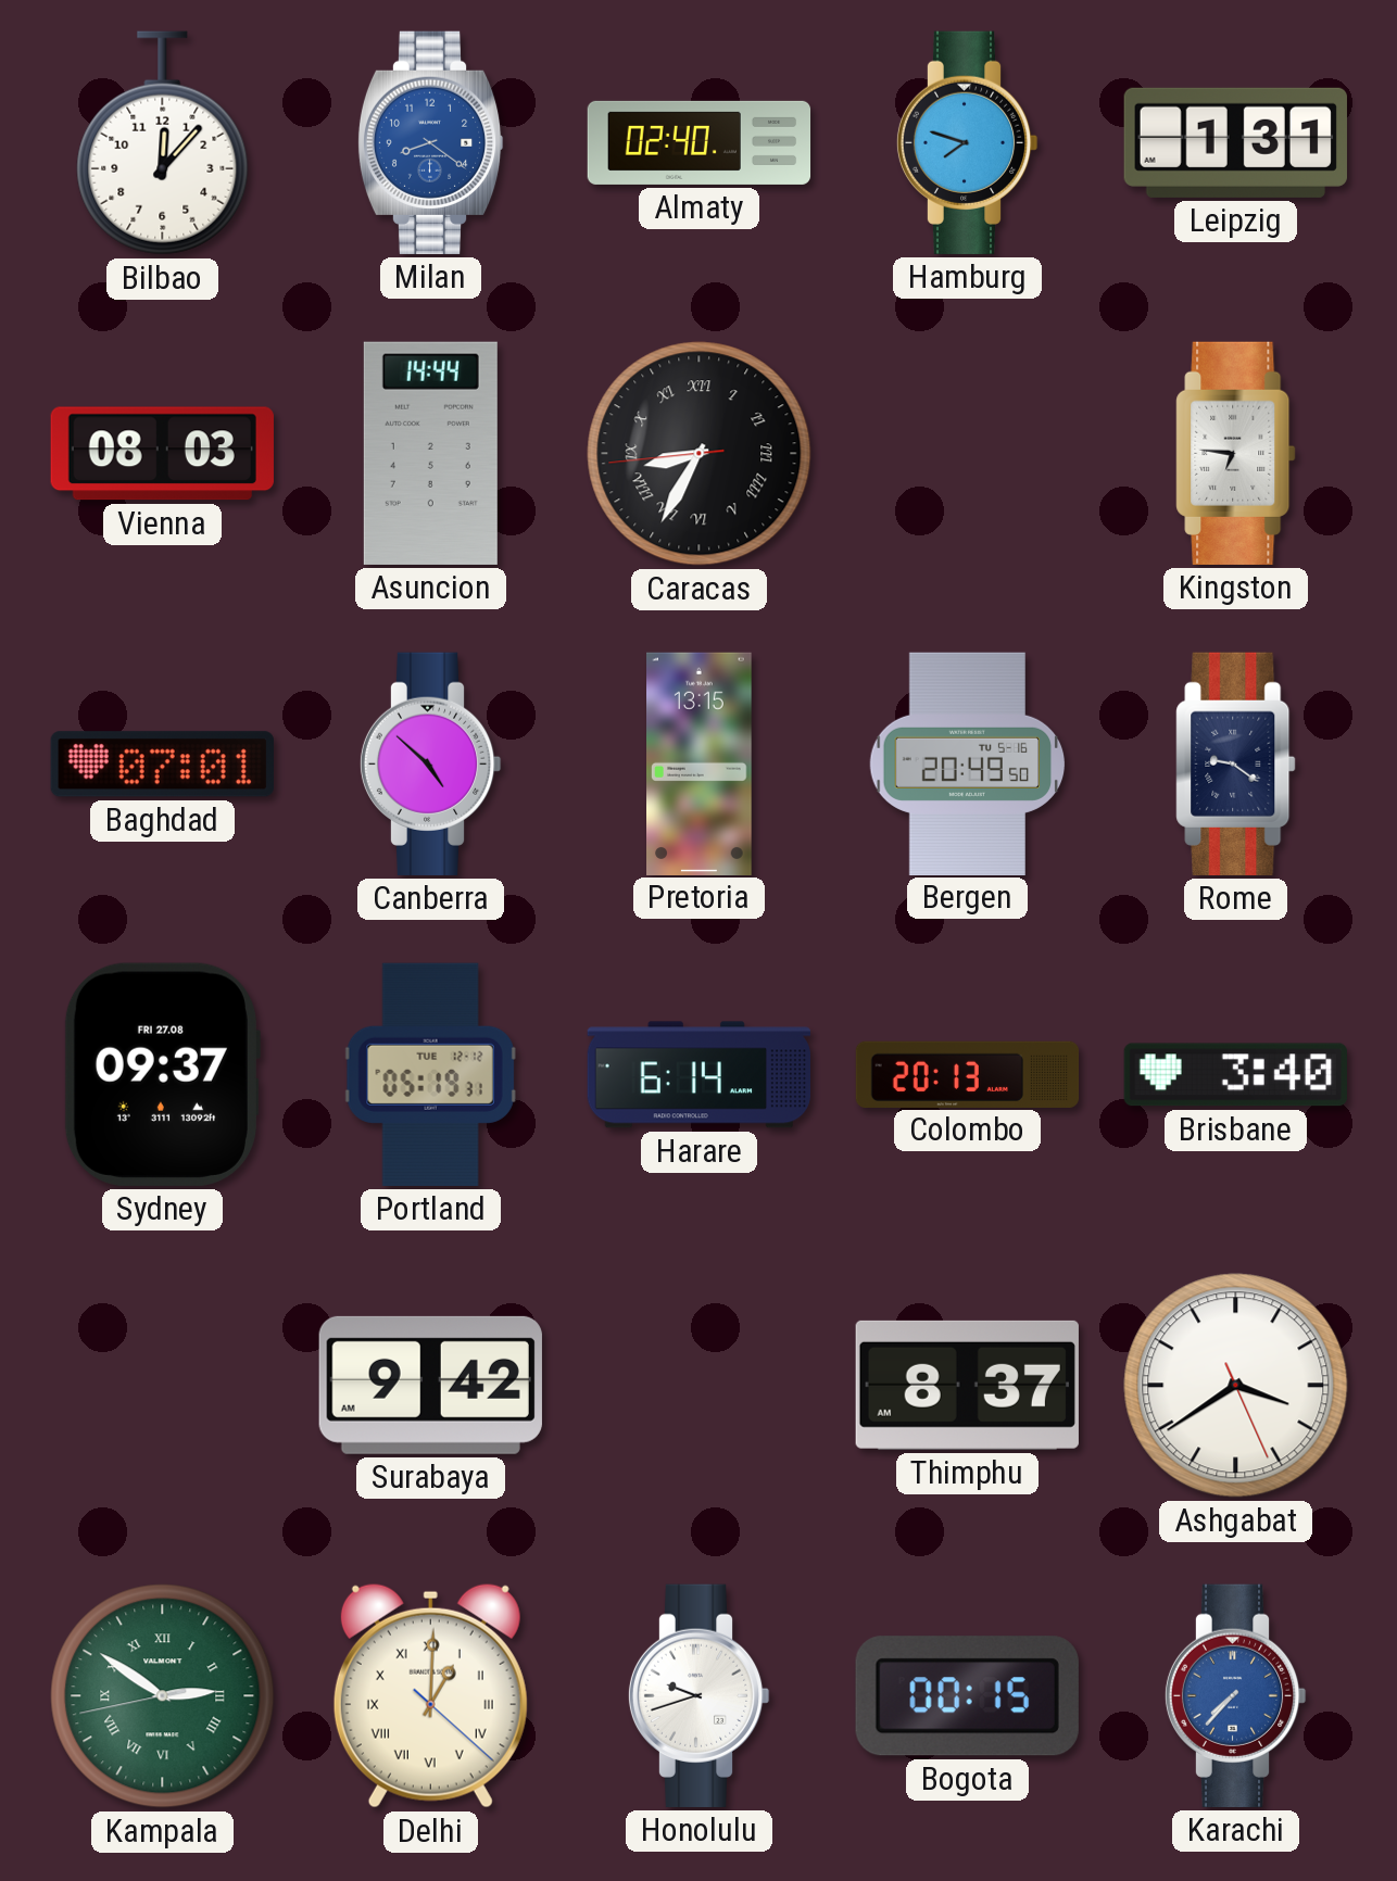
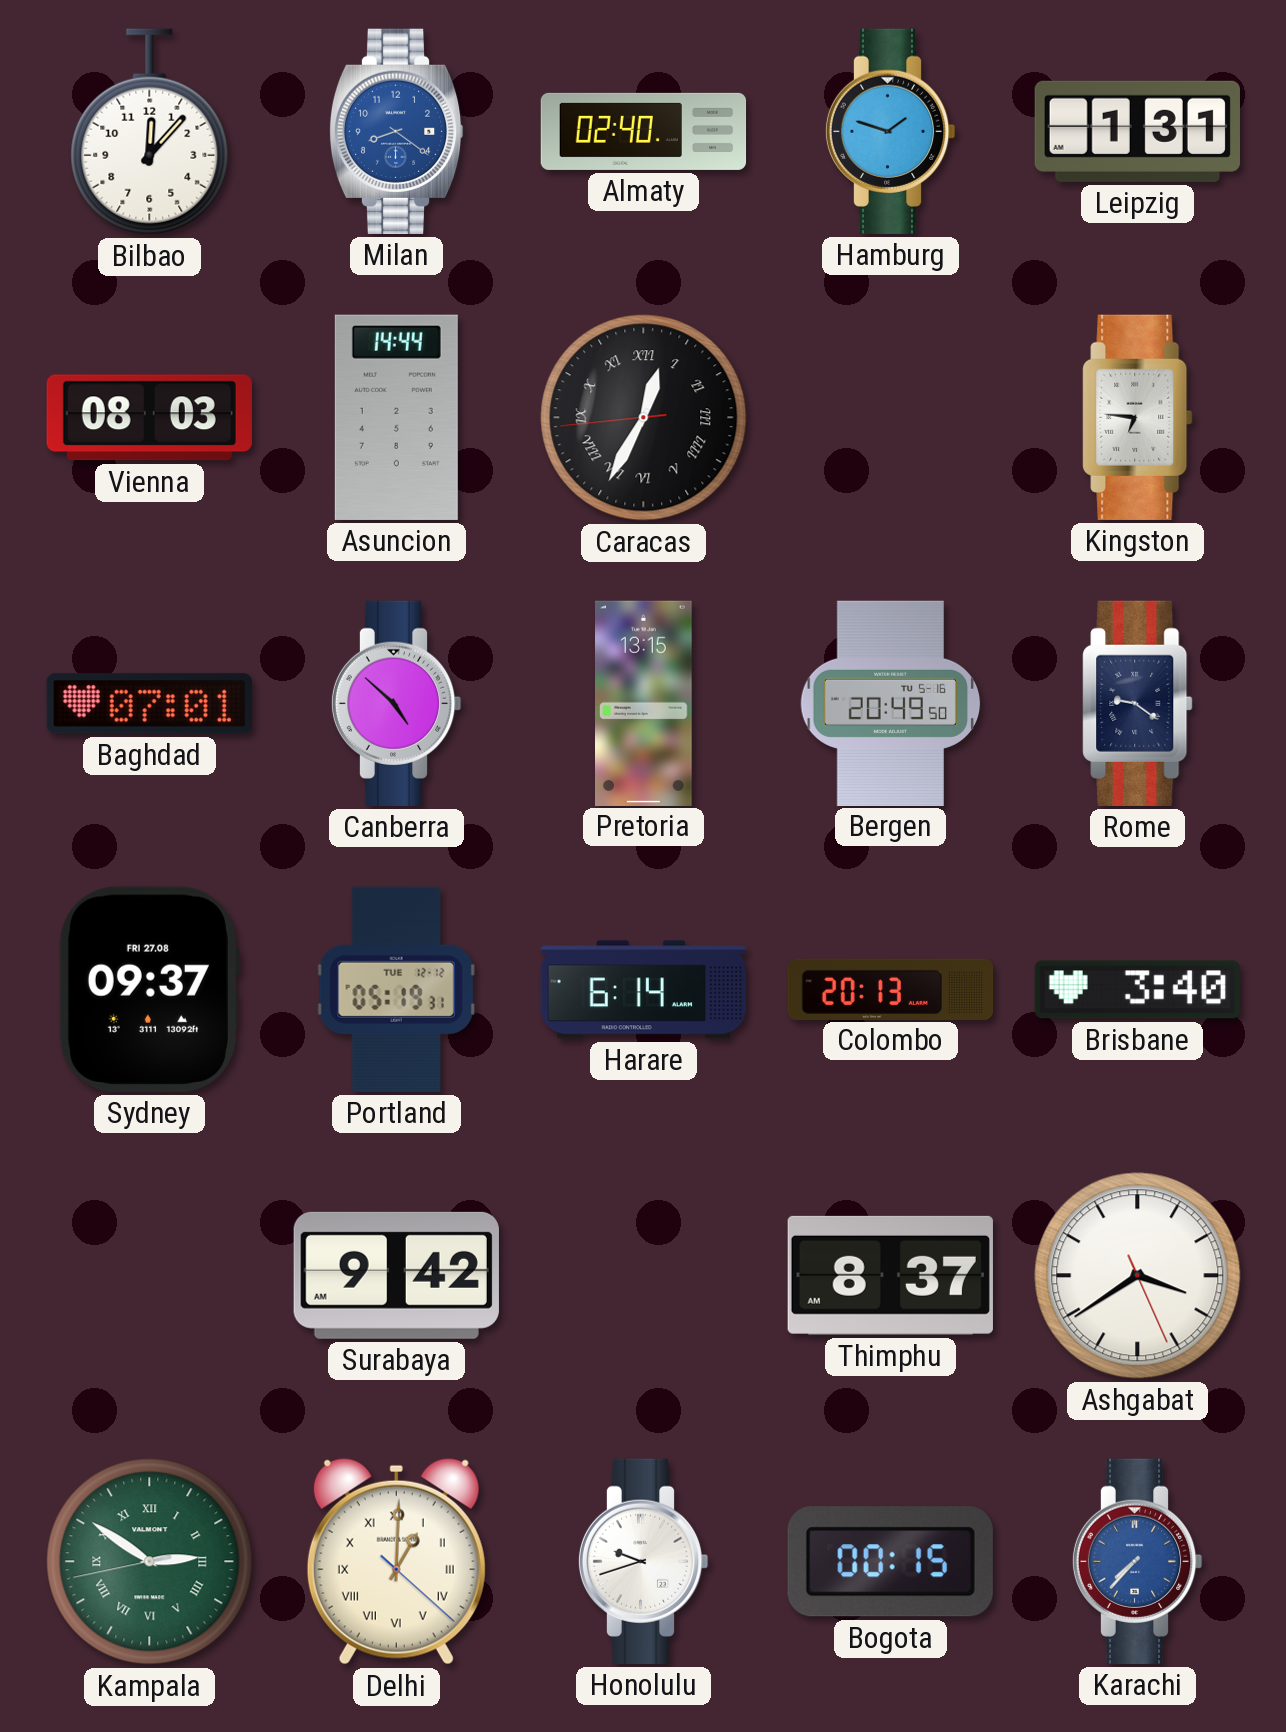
Hamburg: 7:48 -> 1:48
Caracas: 8:34 -> 12:34
